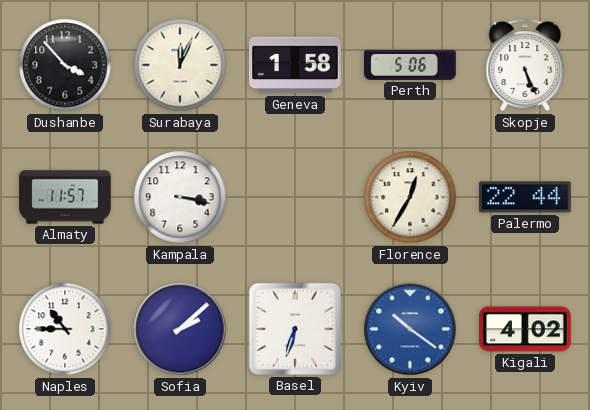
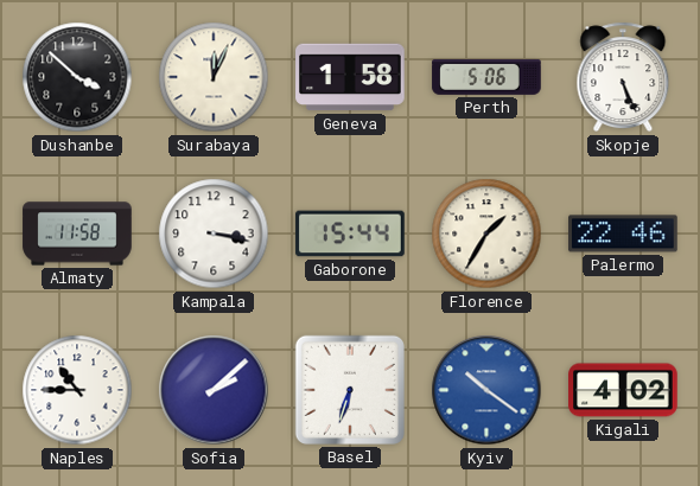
Dushanbe: 3:53 -> 3:52
Almaty: 11:57 -> 11:58
Gaborone: none -> 15:44
Florence: 12:35 -> 1:35
Palermo: 22:44 -> 22:46
